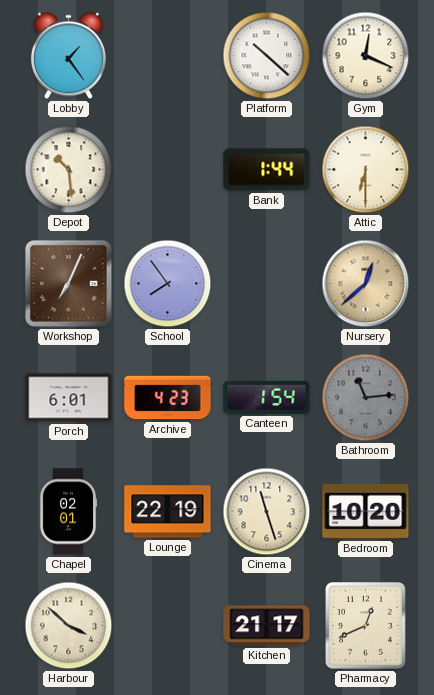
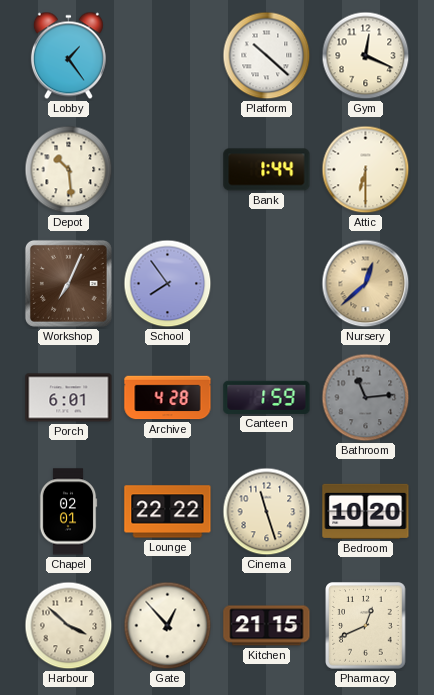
Archive: 4:23 -> 4:28
Canteen: 1:54 -> 1:59
Lounge: 22:19 -> 22:22
Gate: none -> 12:53
Kitchen: 21:17 -> 21:15
